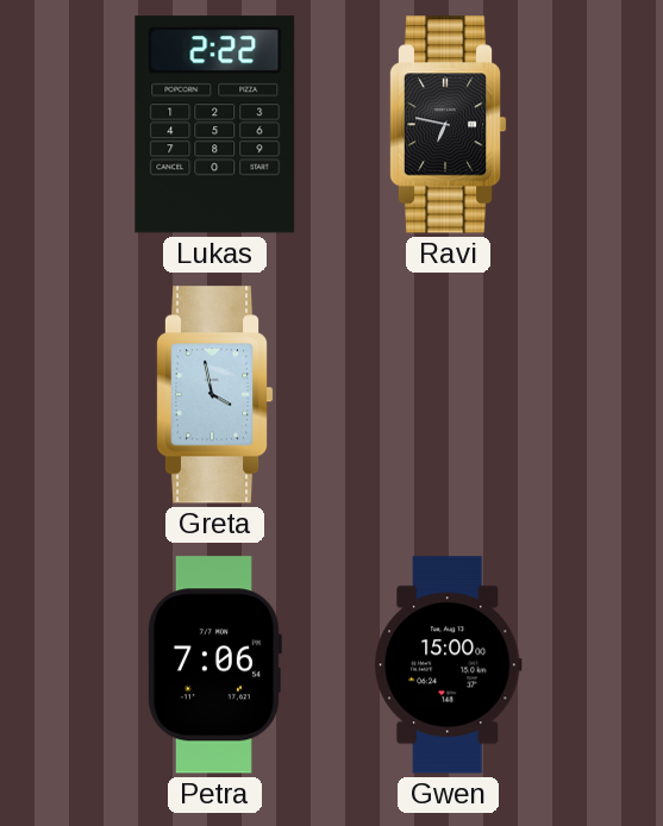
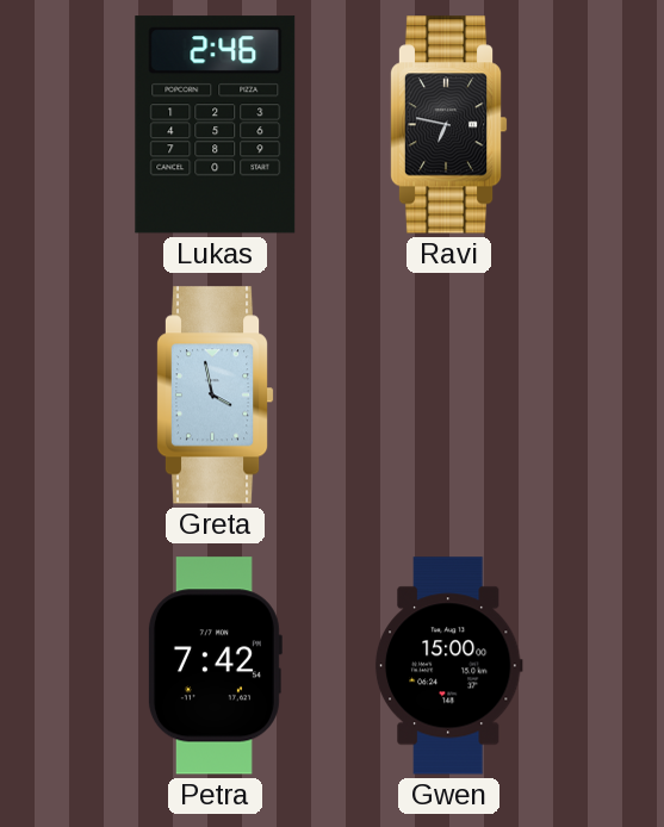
Lukas: 2:22 -> 2:46
Petra: 7:06 -> 7:42
